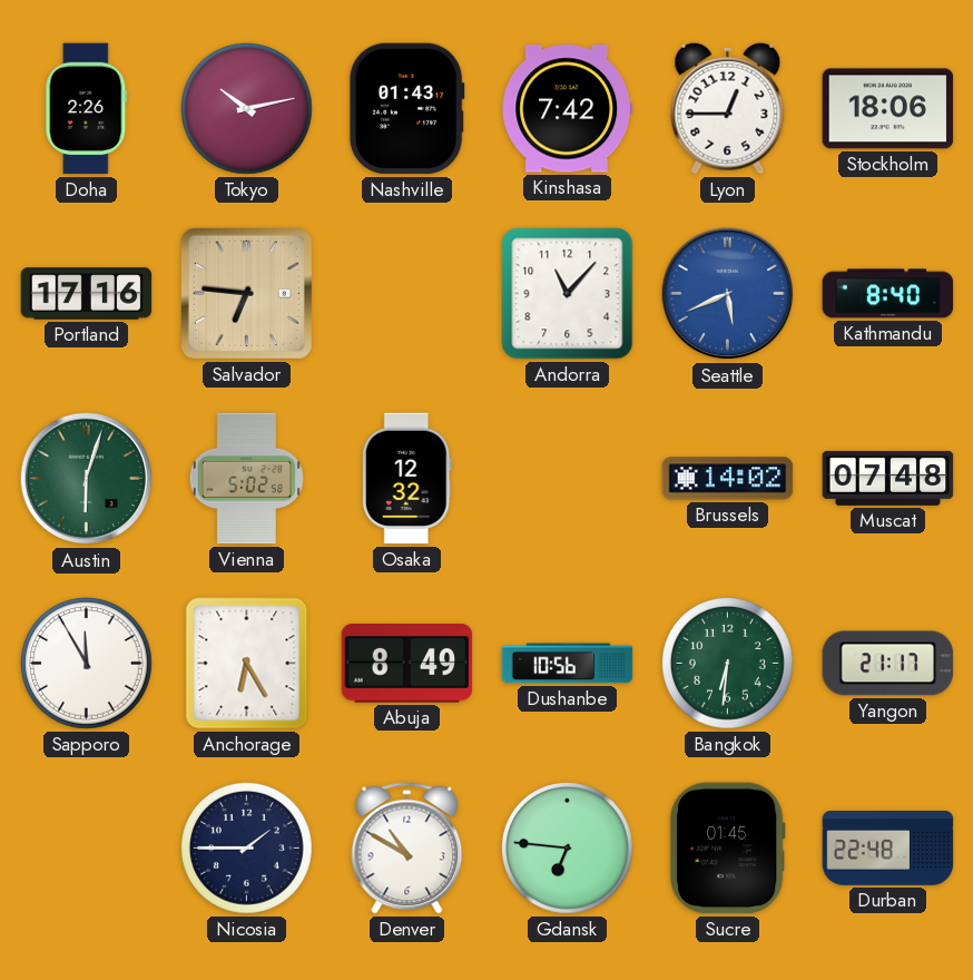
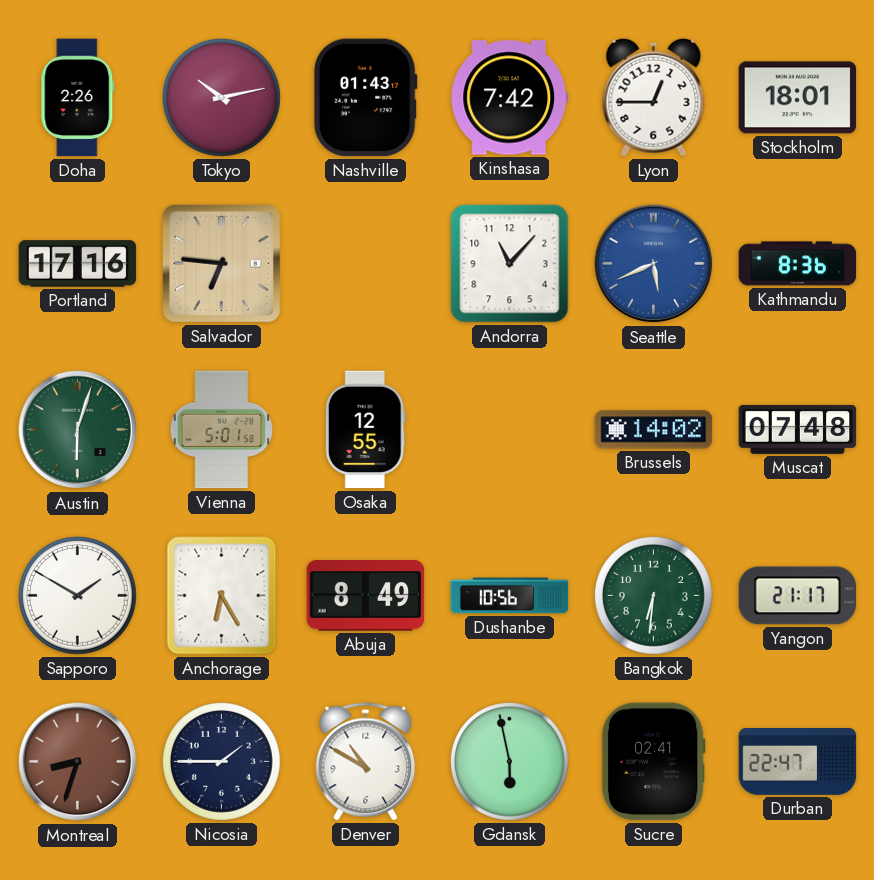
Stockholm: 18:06 -> 18:01
Kathmandu: 8:40 -> 8:36
Vienna: 5:02 -> 5:01
Osaka: 12:32 -> 12:55
Sapporo: 11:55 -> 1:50
Montreal: none -> 8:33
Gdansk: 6:46 -> 5:58
Sucre: 01:45 -> 02:41
Durban: 22:48 -> 22:47
